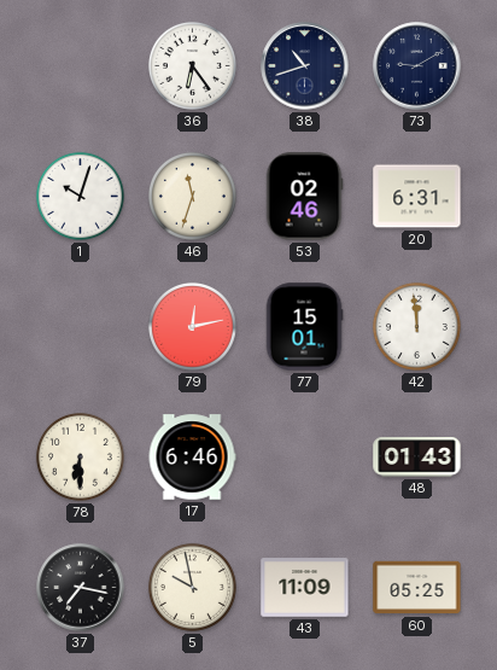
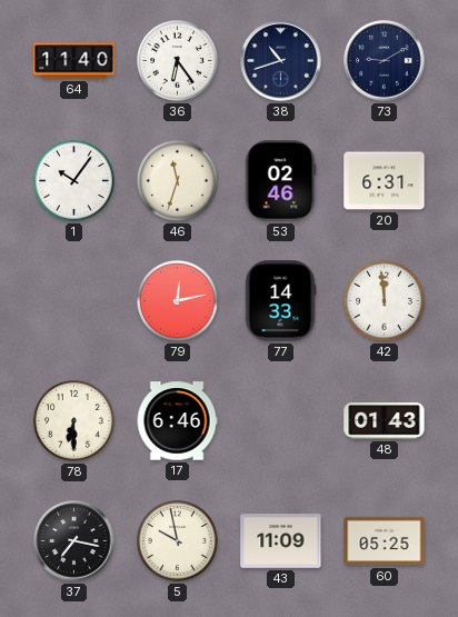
64: none -> 11:40
1: 10:03 -> 10:06
77: 15:01 -> 14:33
